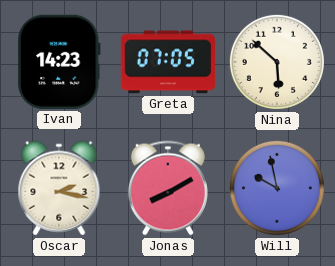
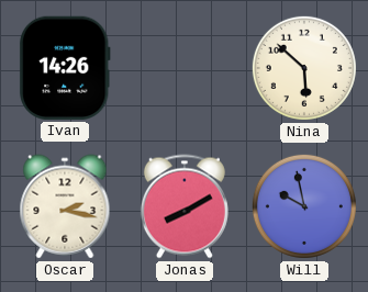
Ivan: 14:23 -> 14:26
Greta: 07:05 -> none
